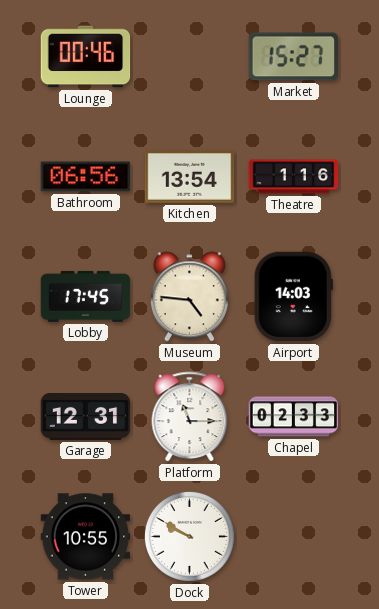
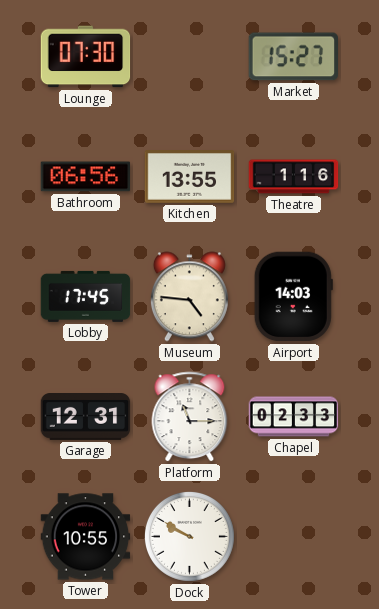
Lounge: 00:46 -> 07:30
Kitchen: 13:54 -> 13:55
